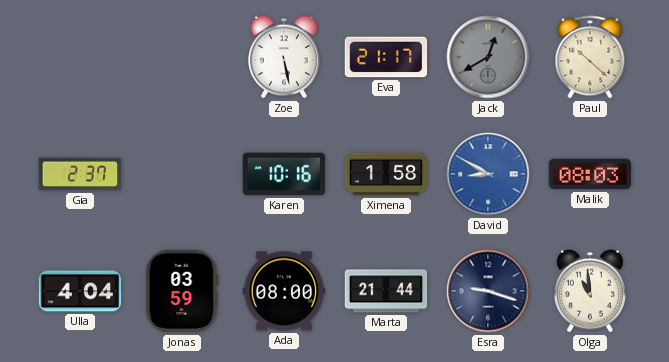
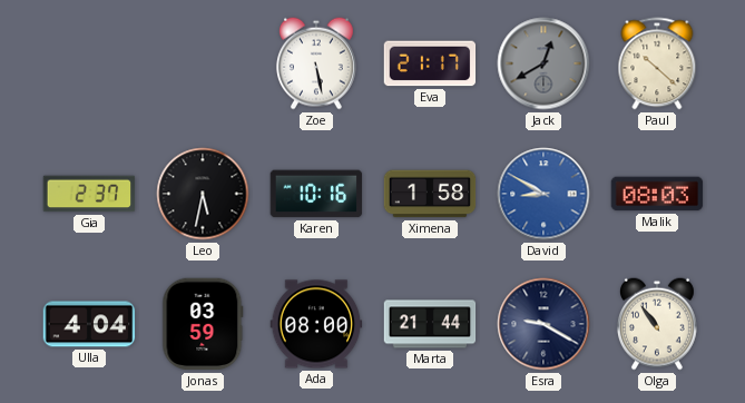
Leo: none -> 5:32
Esra: 9:18 -> 9:20
Olga: 10:59 -> 10:54
